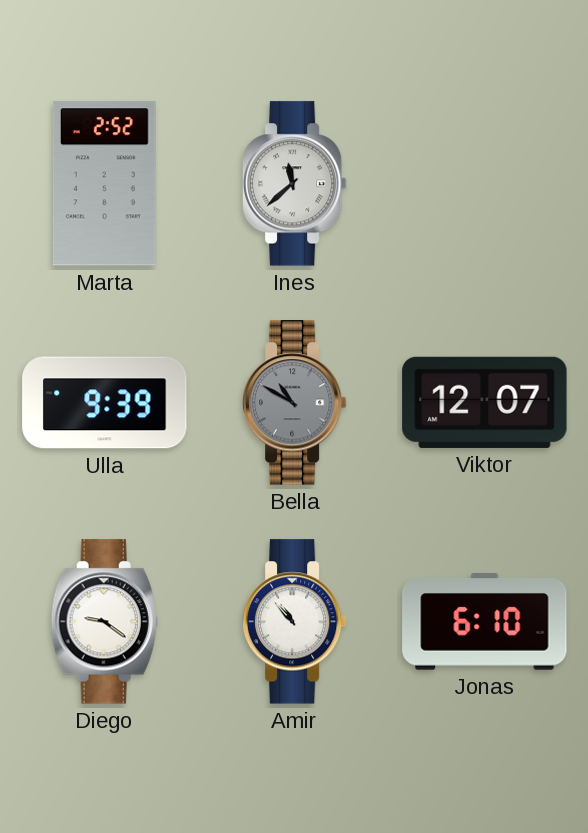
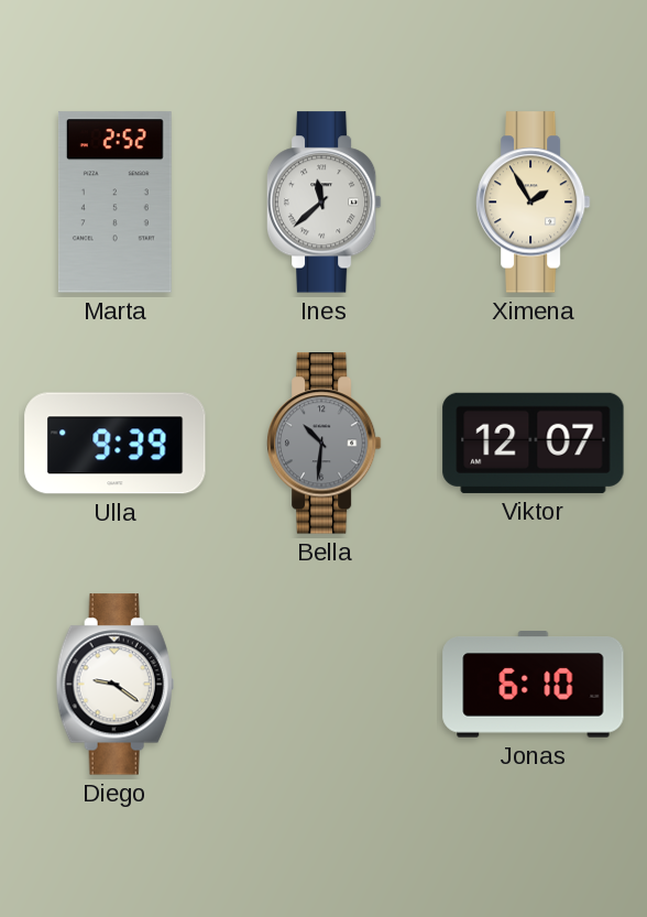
Ximena: none -> 1:55
Bella: 10:50 -> 10:31
Amir: 10:53 -> none
